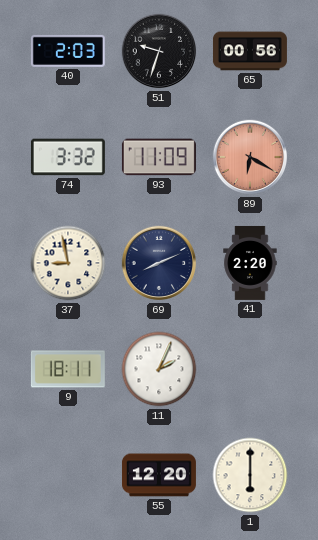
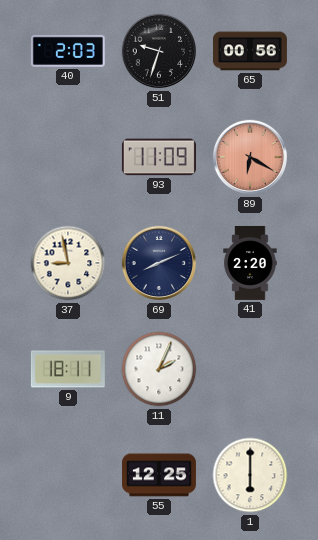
74: 3:32 -> none
55: 12:20 -> 12:25
